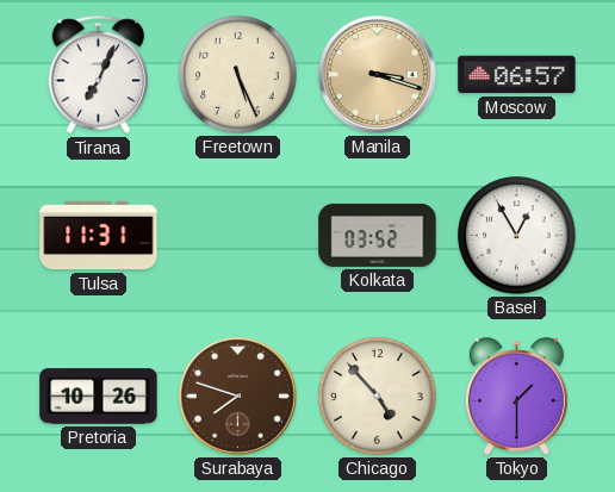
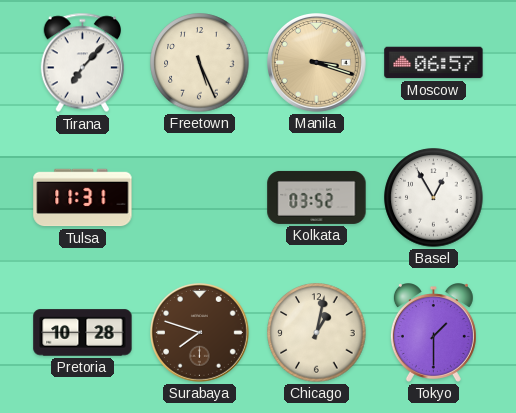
Tirana: 7:04 -> 7:07
Pretoria: 10:26 -> 10:28
Chicago: 4:53 -> 1:02
